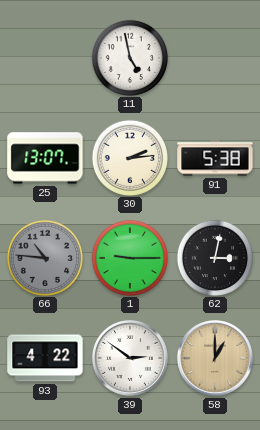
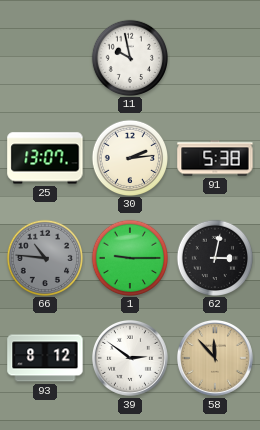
11: 4:58 -> 9:58
93: 4:22 -> 8:12
58: 1:00 -> 11:53
